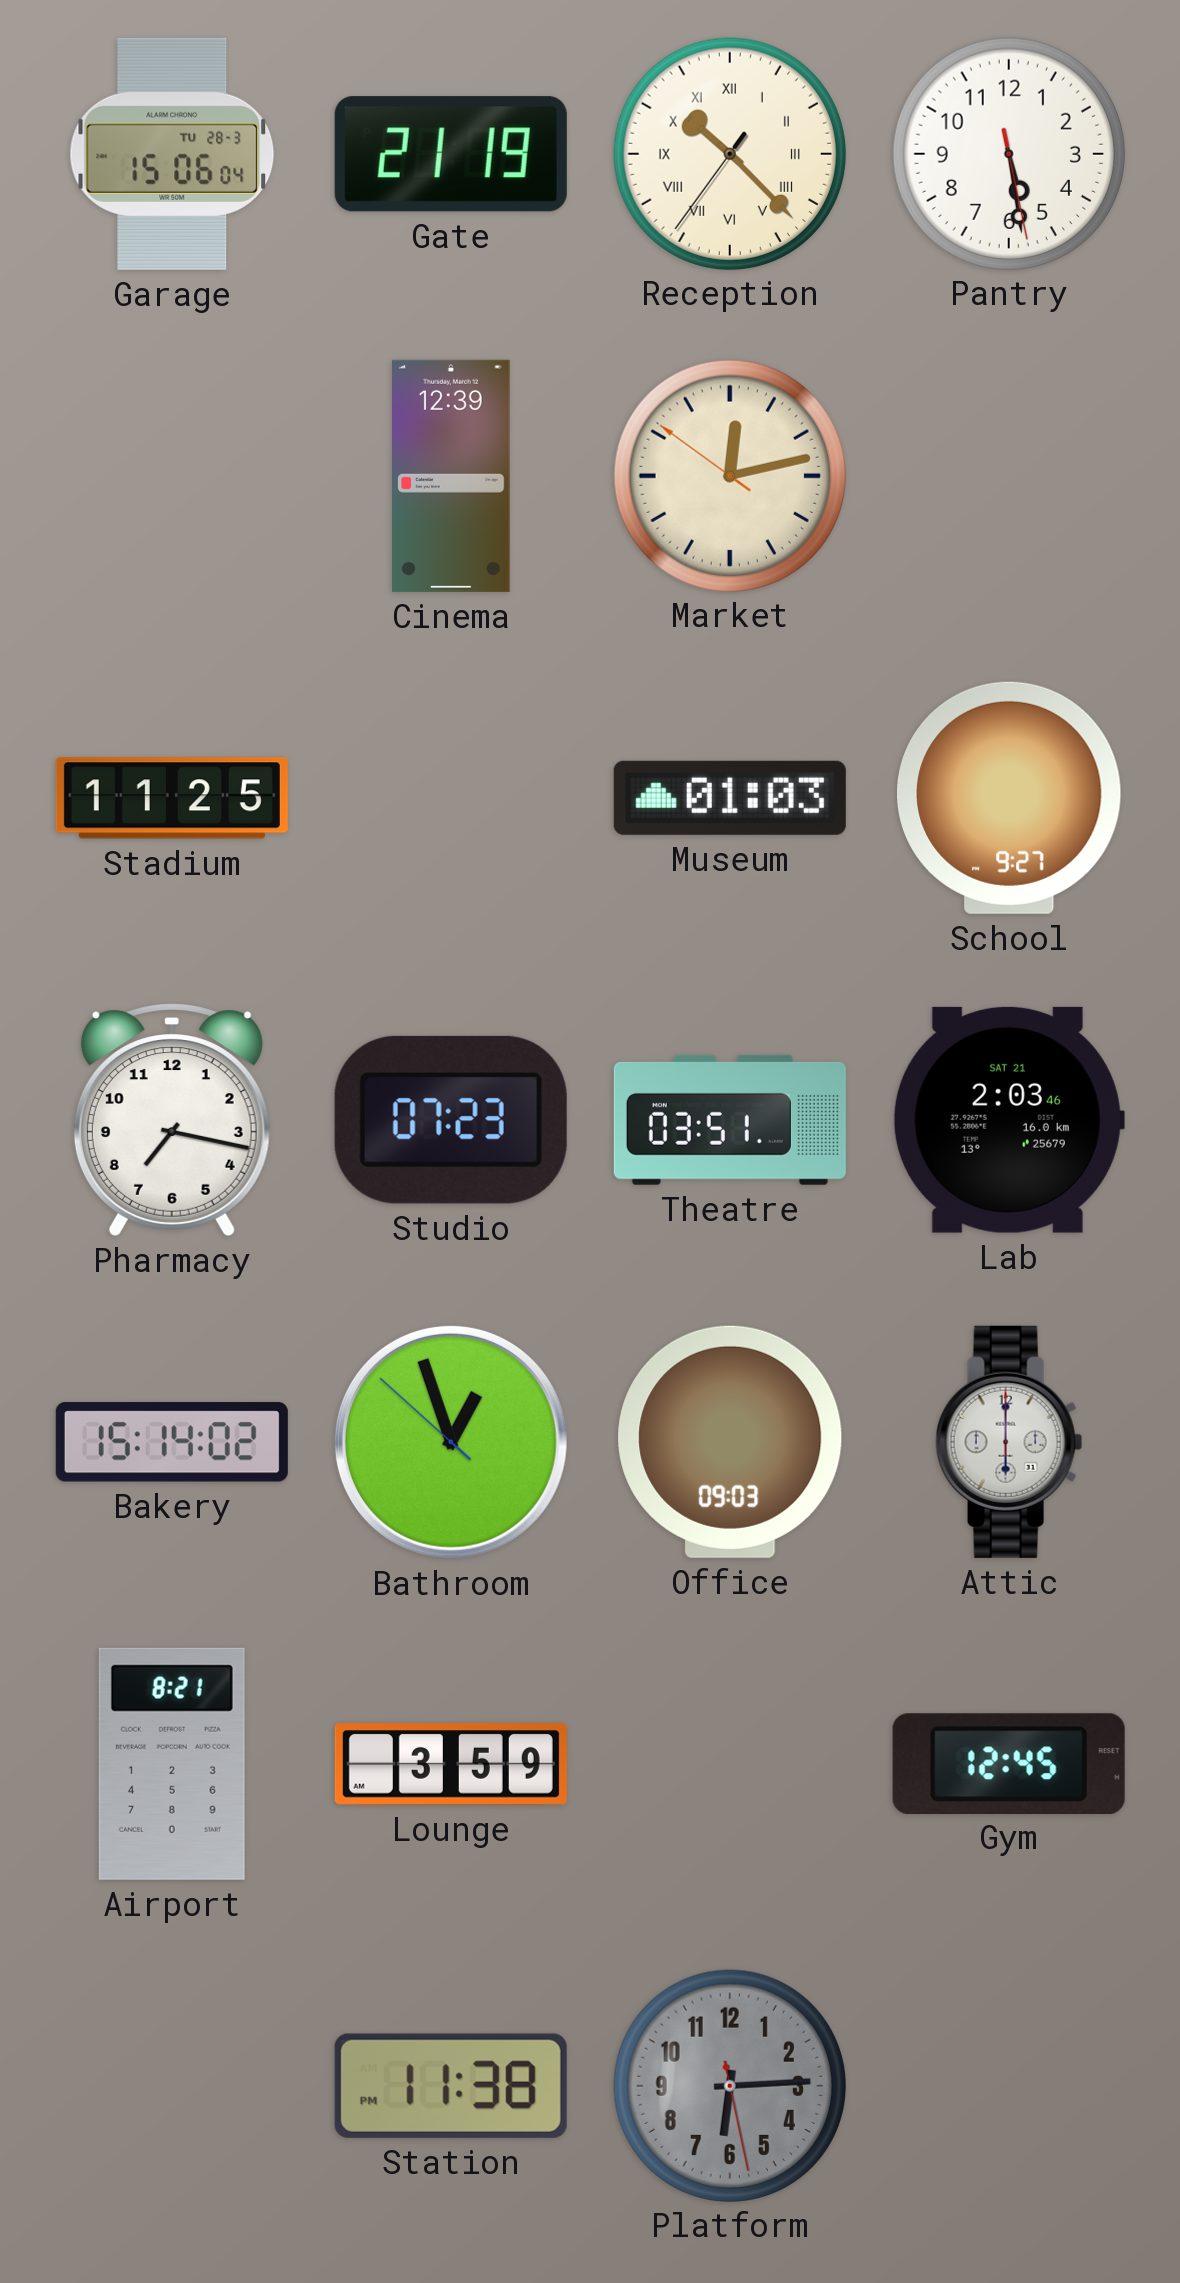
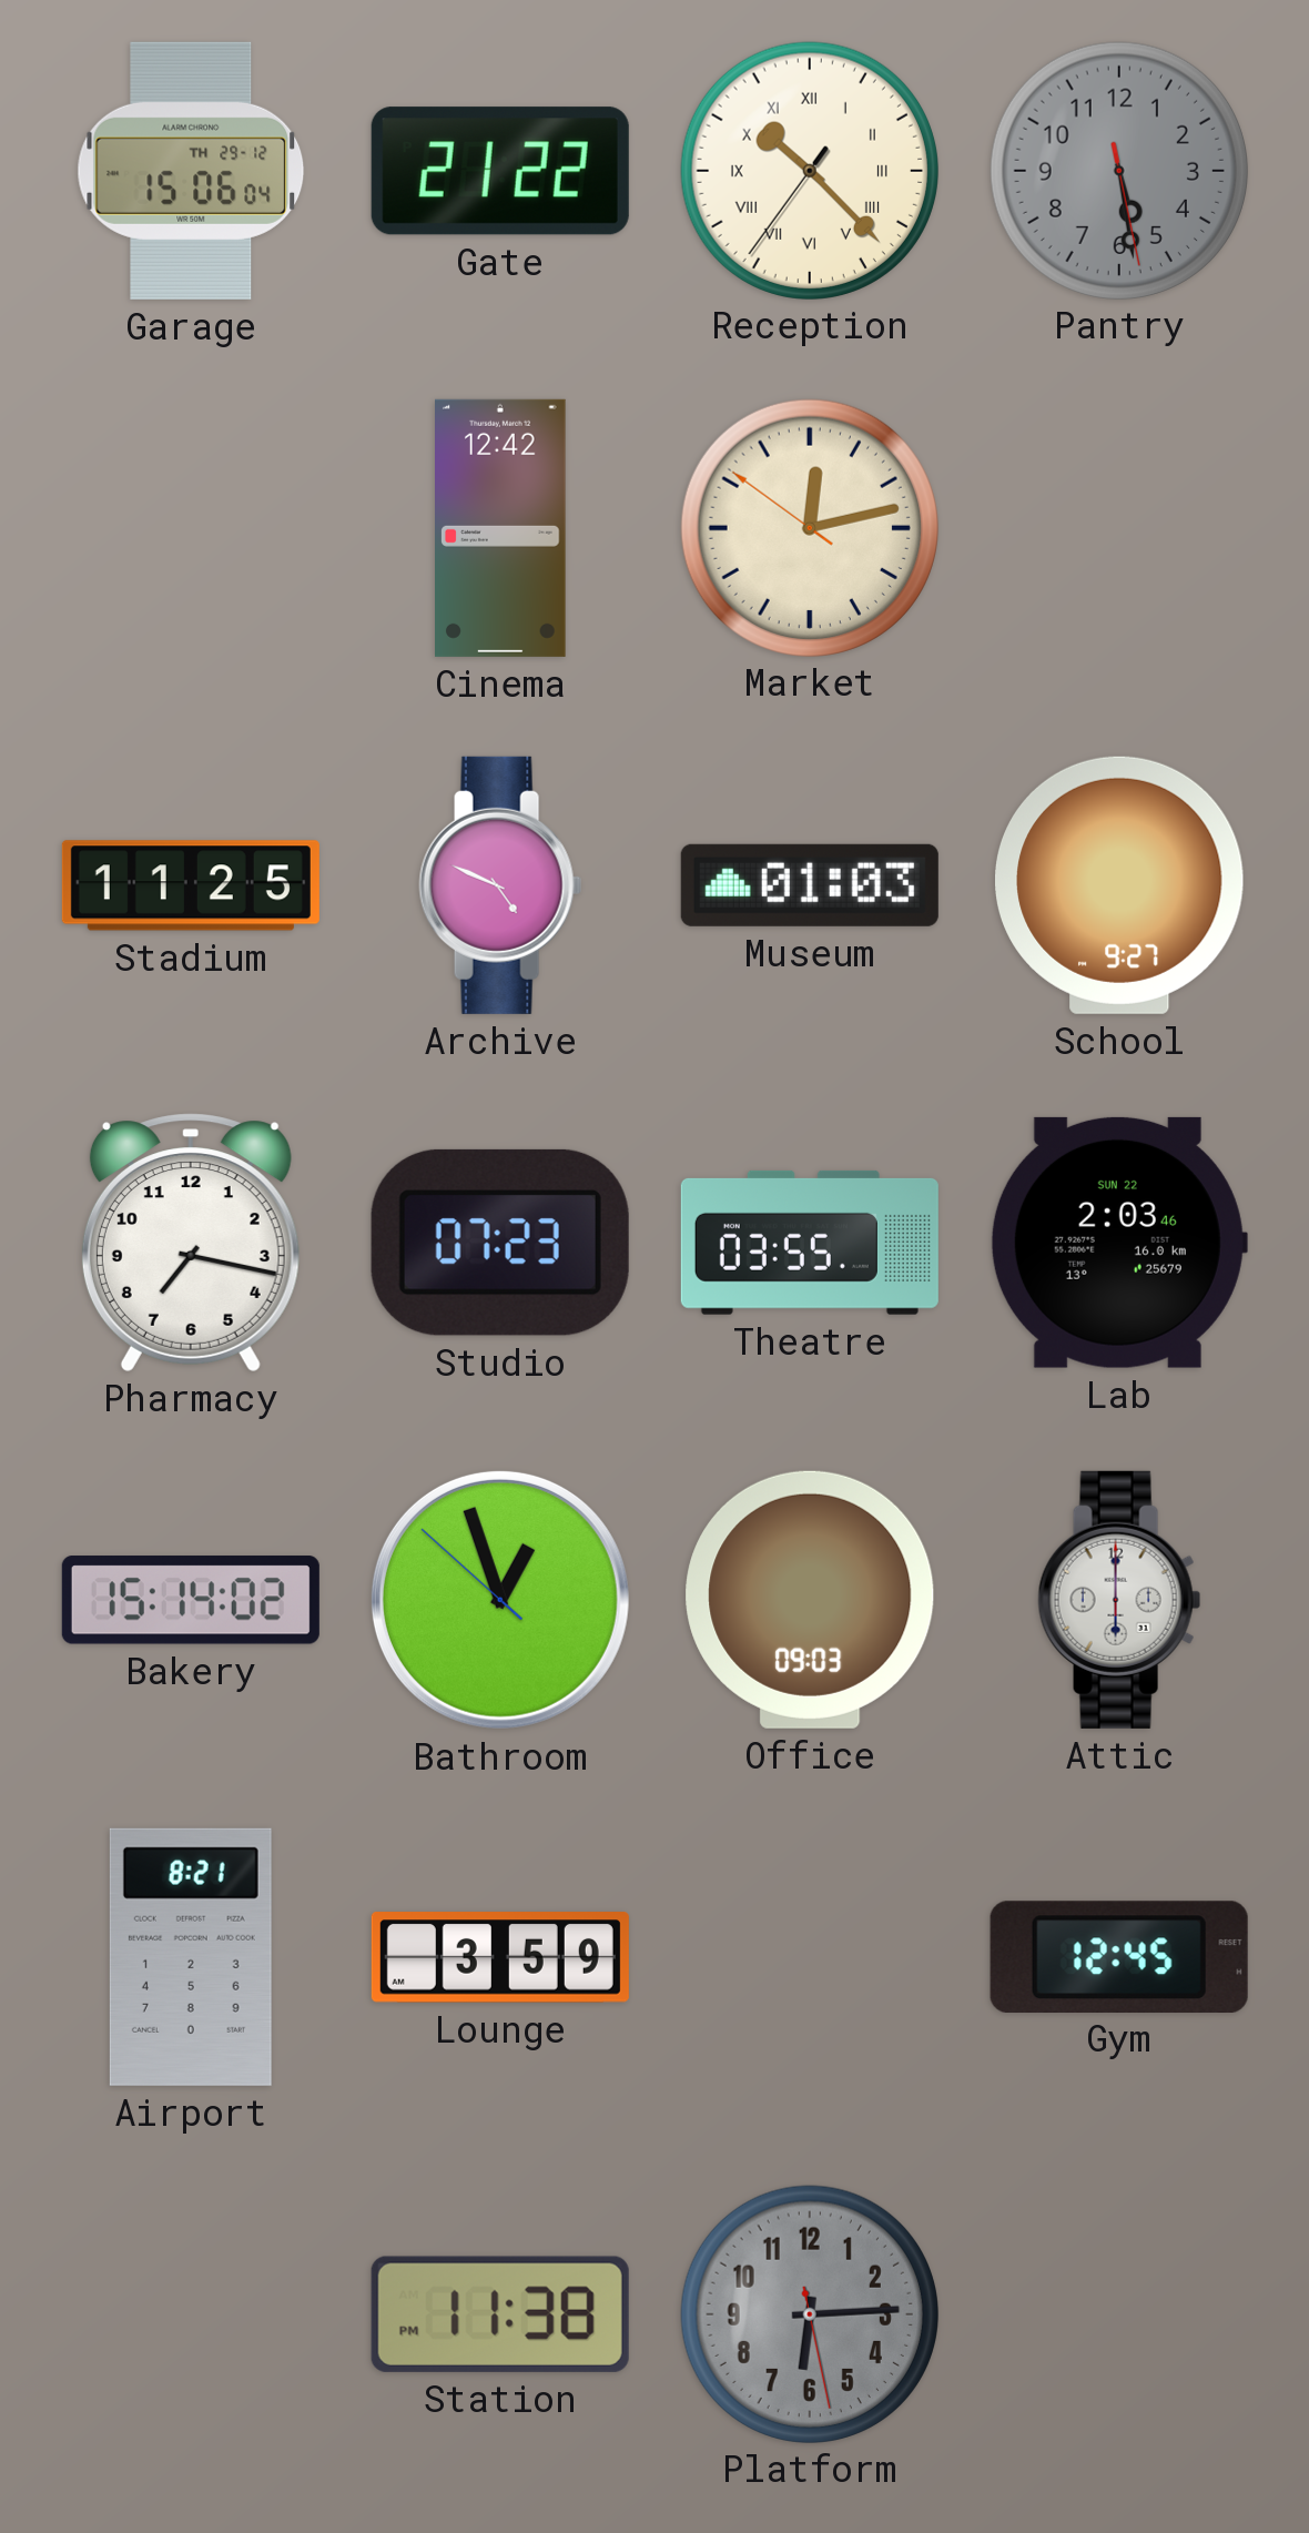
Garage date: TU 28-3 -> TH 29-12
Gate: 21:19 -> 21:22
Pantry dial: white -> grey
Cinema: 12:39 -> 12:42
Archive: none -> 4:49
Theatre: 03:51 -> 03:55
Lab date: SAT 21 -> SUN 22
